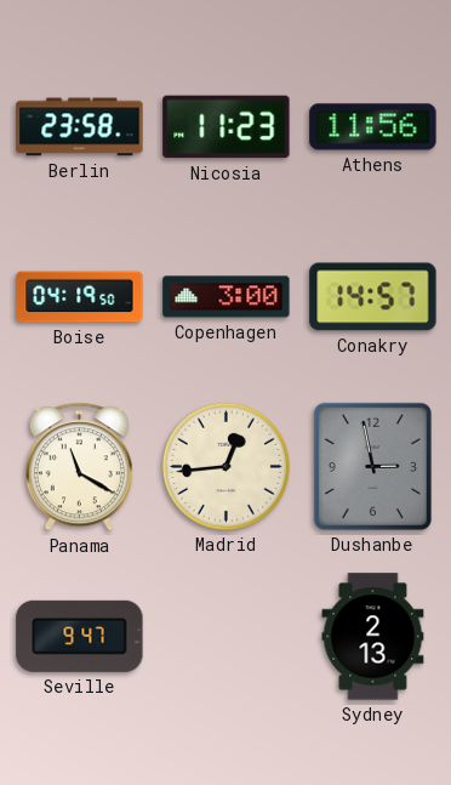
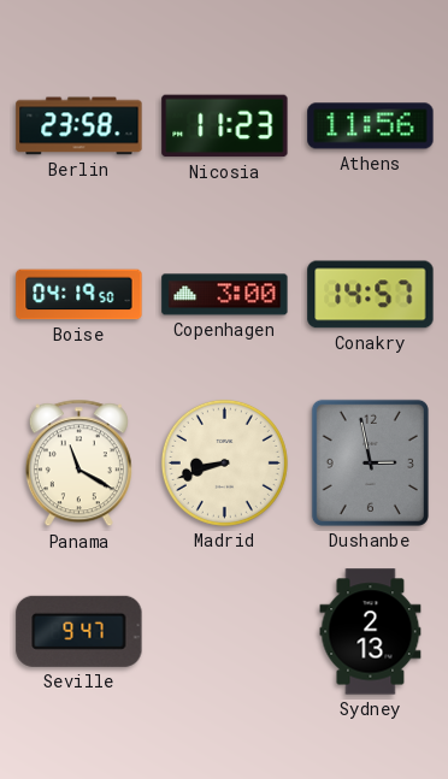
Madrid: 12:44 -> 8:42
